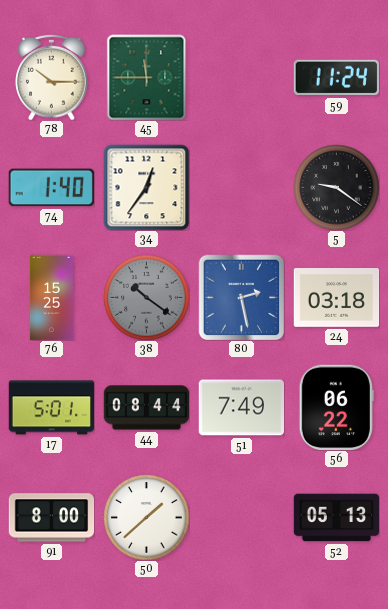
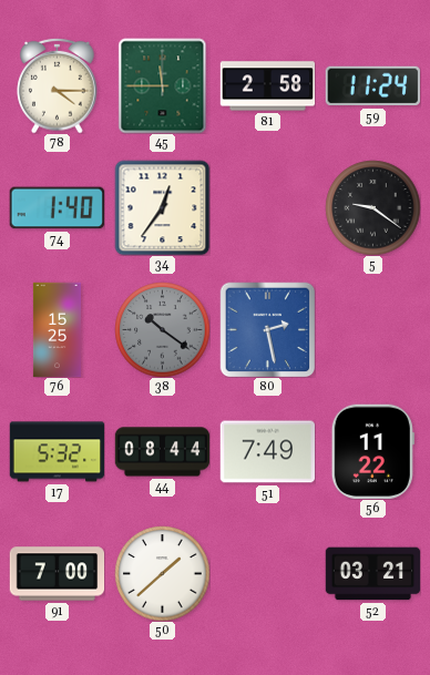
78: 10:15 -> 4:15
81: none -> 2:58
24: 03:18 -> none
17: 5:01 -> 5:32
56: 06:22 -> 11:22
91: 8:00 -> 7:00
52: 05:13 -> 03:21
